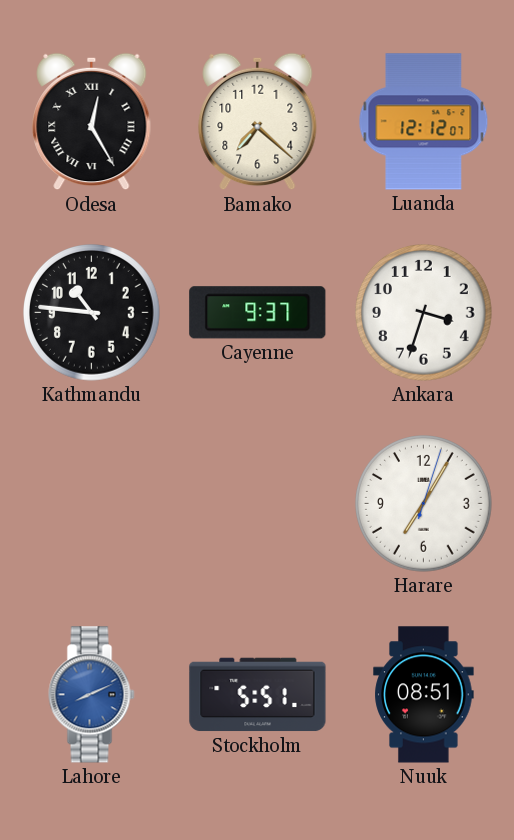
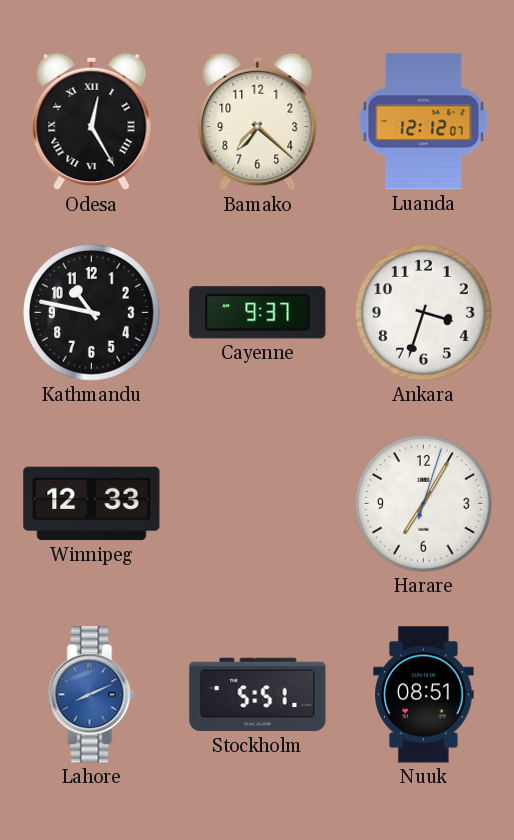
Kathmandu: 10:46 -> 10:47
Winnipeg: none -> 12:33
